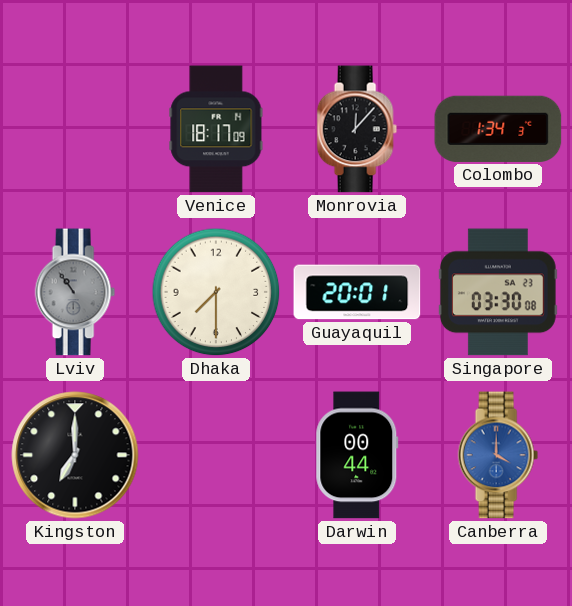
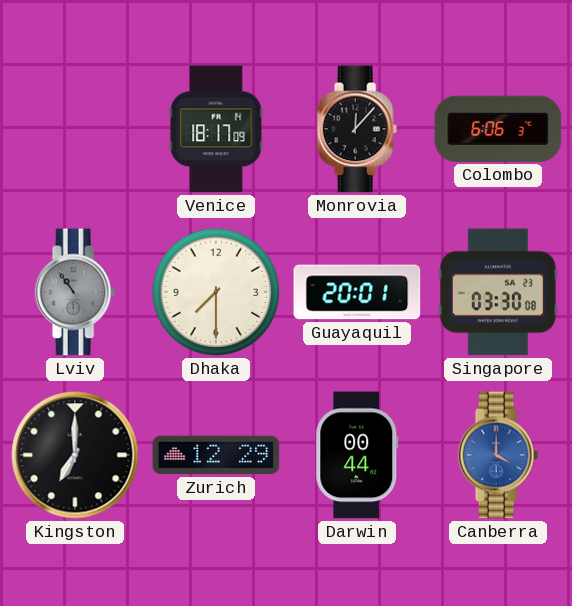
Colombo: 1:34 -> 6:06
Zurich: none -> 12:29
